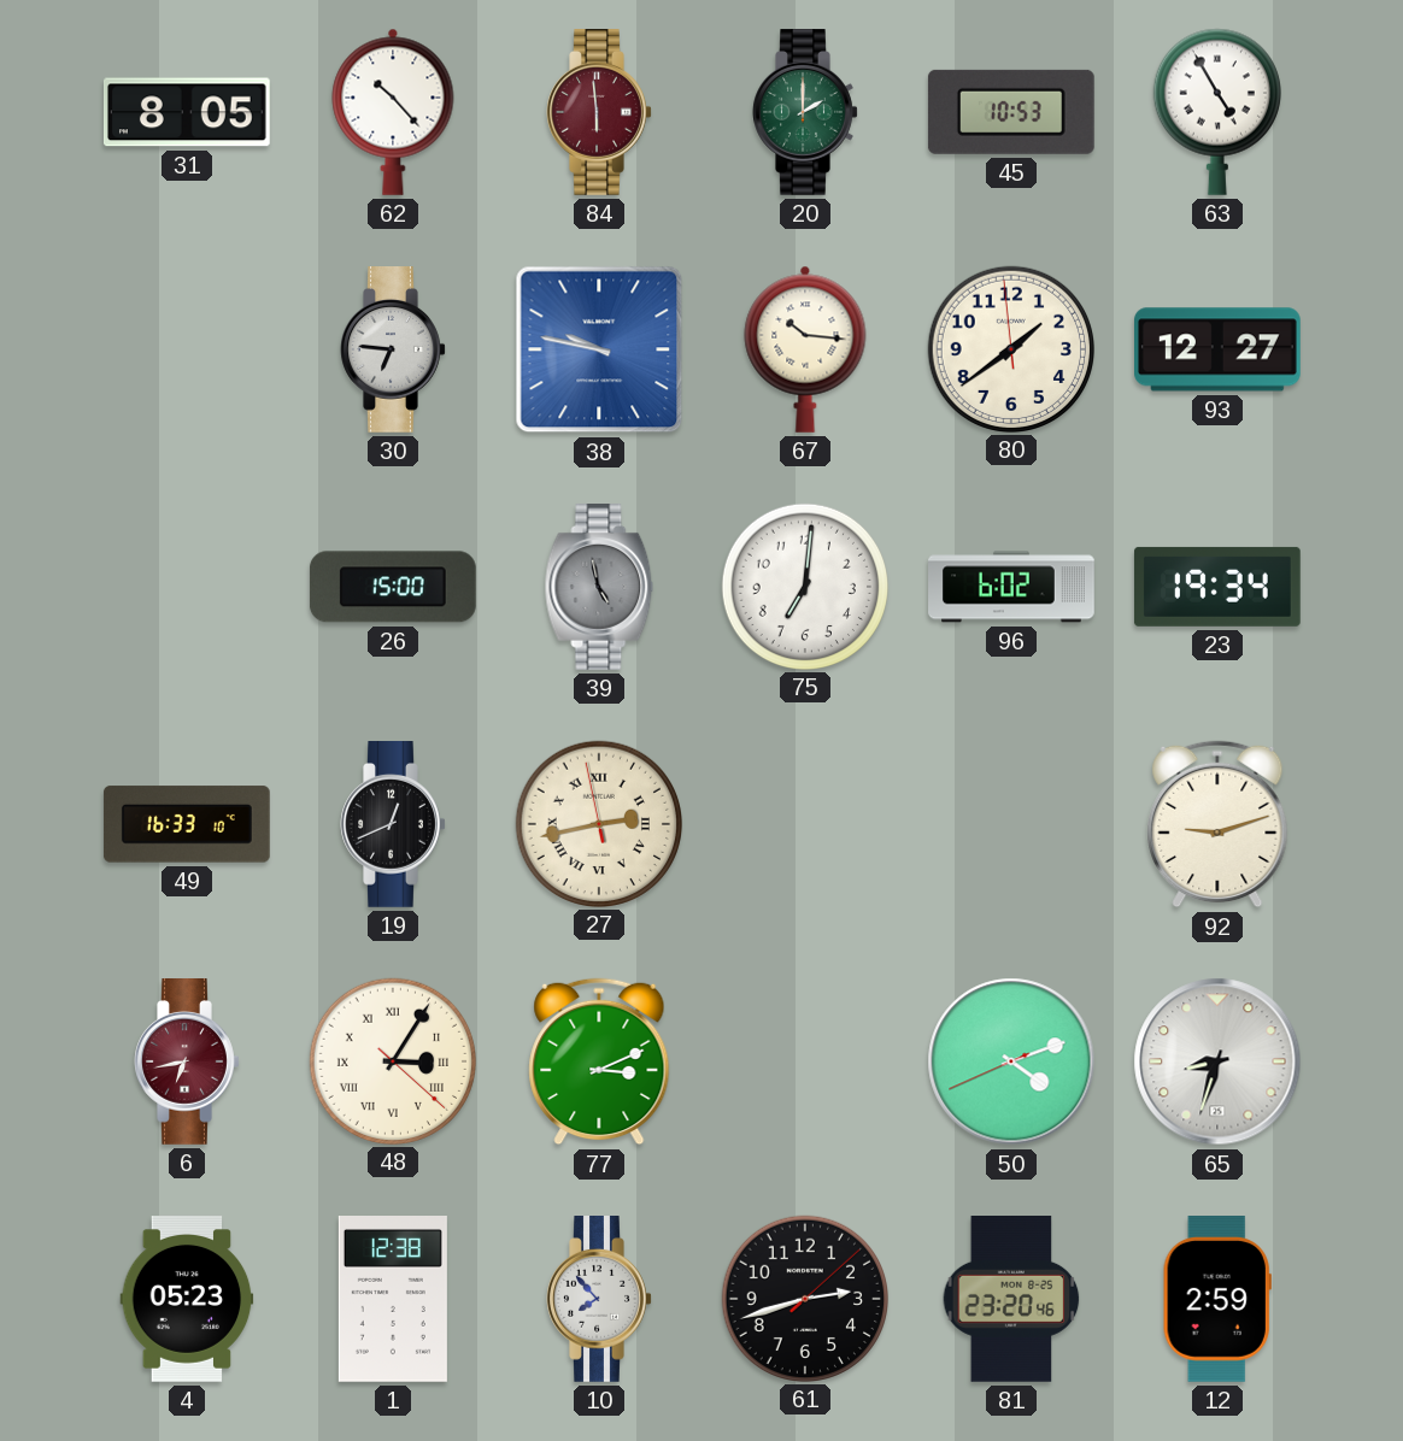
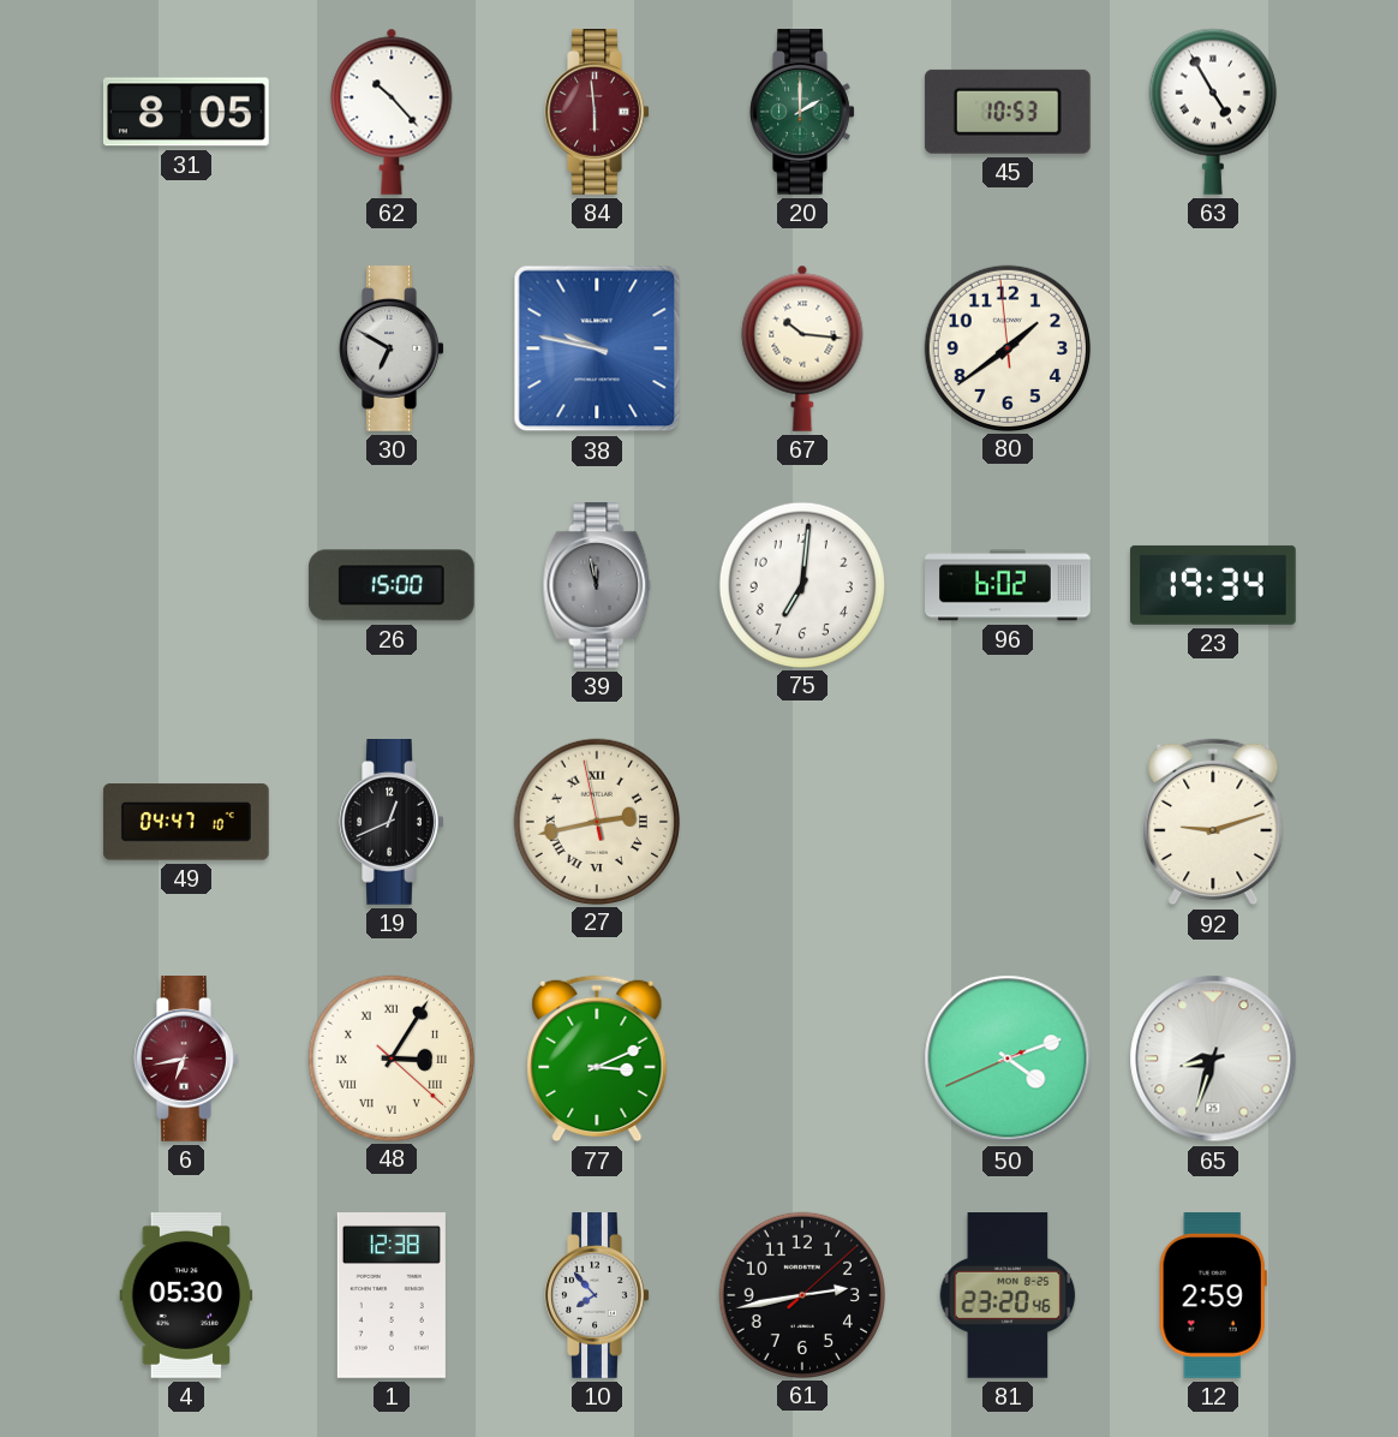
30: 6:46 -> 6:50
93: 12:27 -> none
39: 4:58 -> 11:58
49: 16:33 -> 04:47
4: 05:23 -> 05:30
61: 2:42 -> 2:43
